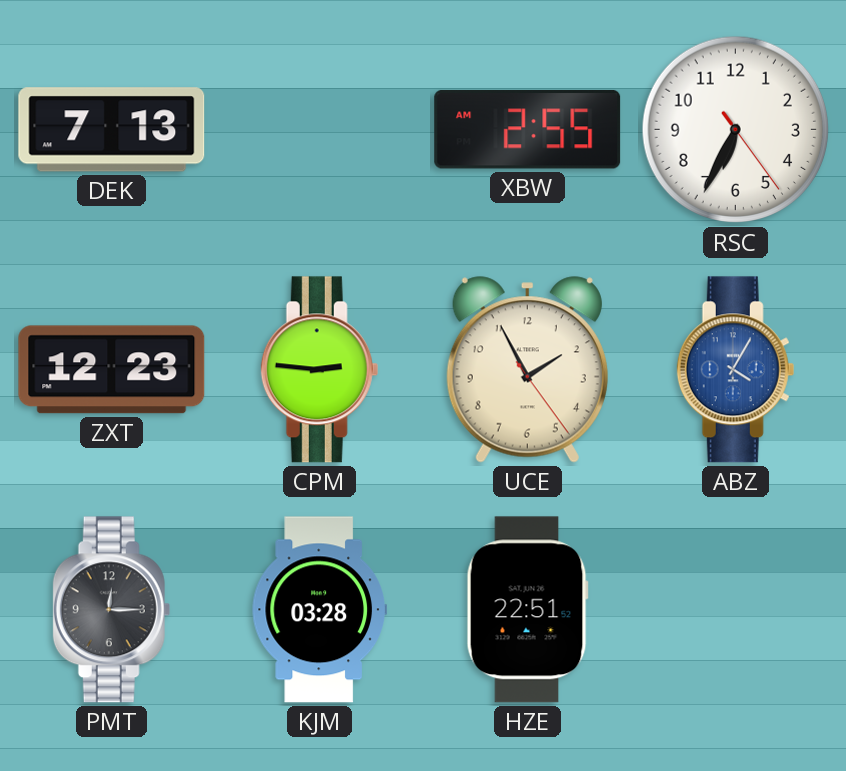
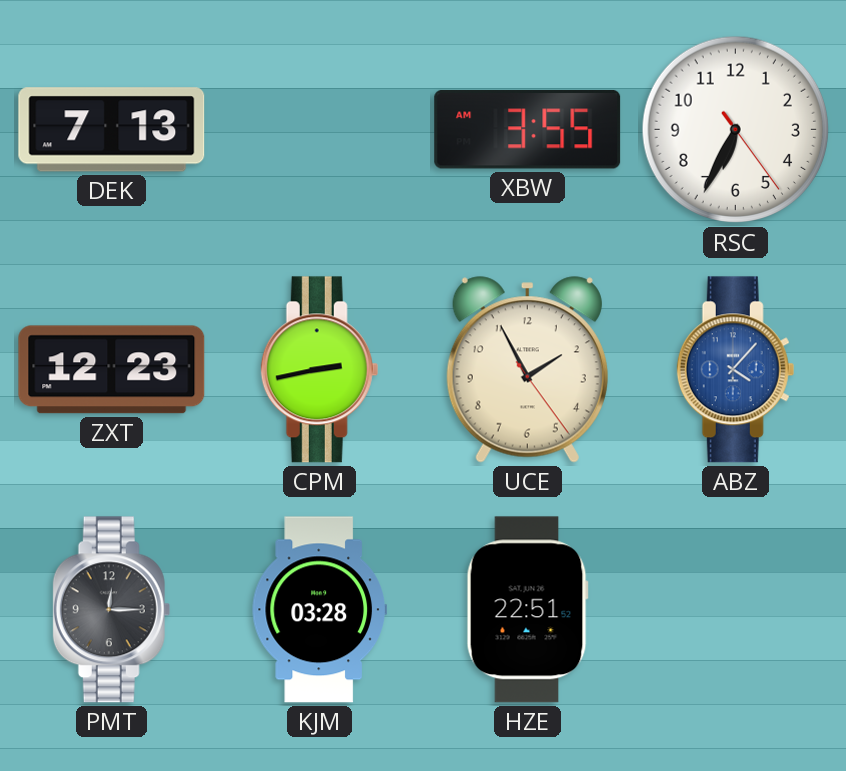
XBW: 2:55 -> 3:55
CPM: 2:46 -> 2:43
ABZ: 4:05 -> 4:07
